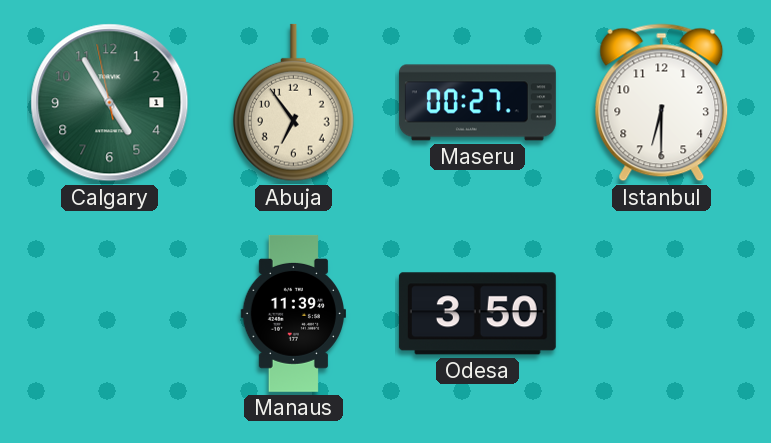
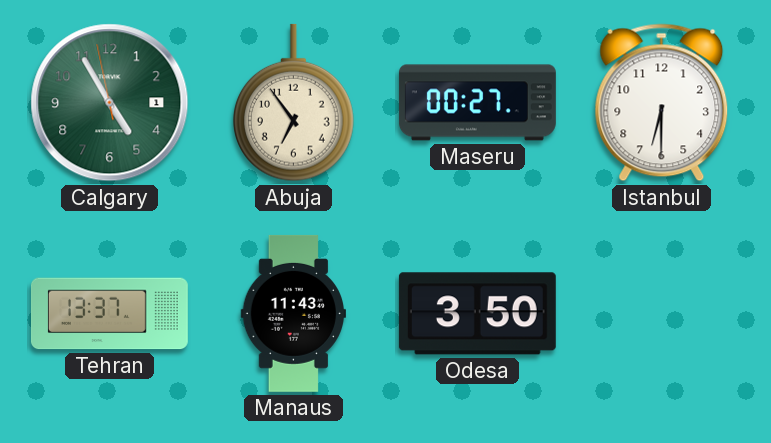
Tehran: none -> 13:37
Manaus: 11:39 -> 11:43
